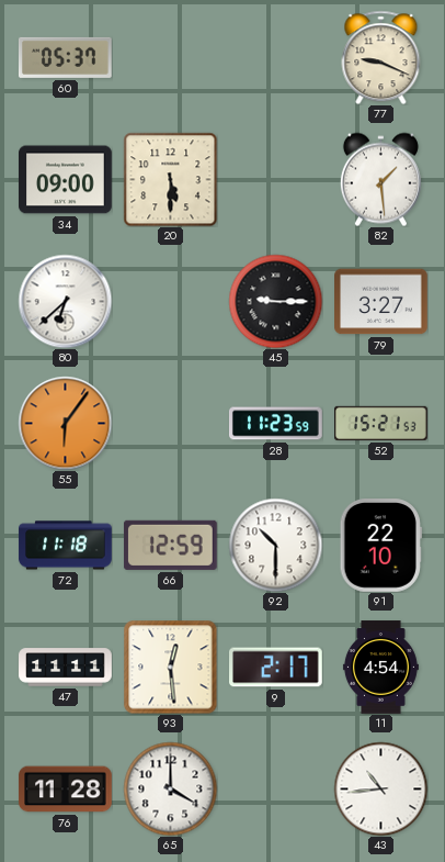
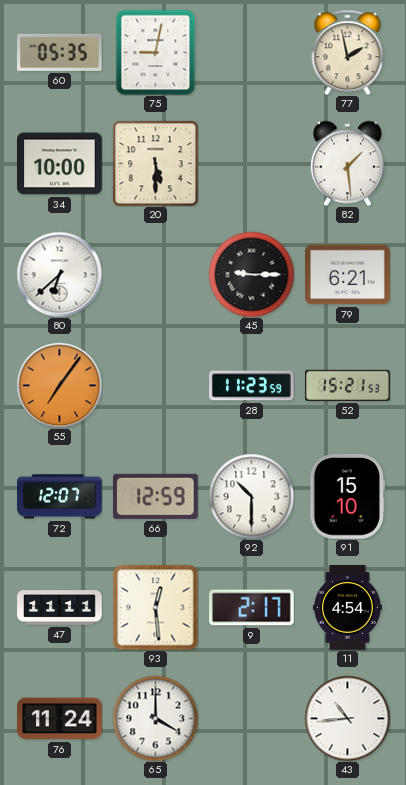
60: 05:37 -> 05:35
75: none -> 9:02
77: 9:19 -> 1:58
34: 09:00 -> 10:00
79: 3:27 -> 6:21
55: 6:06 -> 7:06
72: 11:18 -> 12:07
91: 22:10 -> 15:10
76: 11:28 -> 11:24
